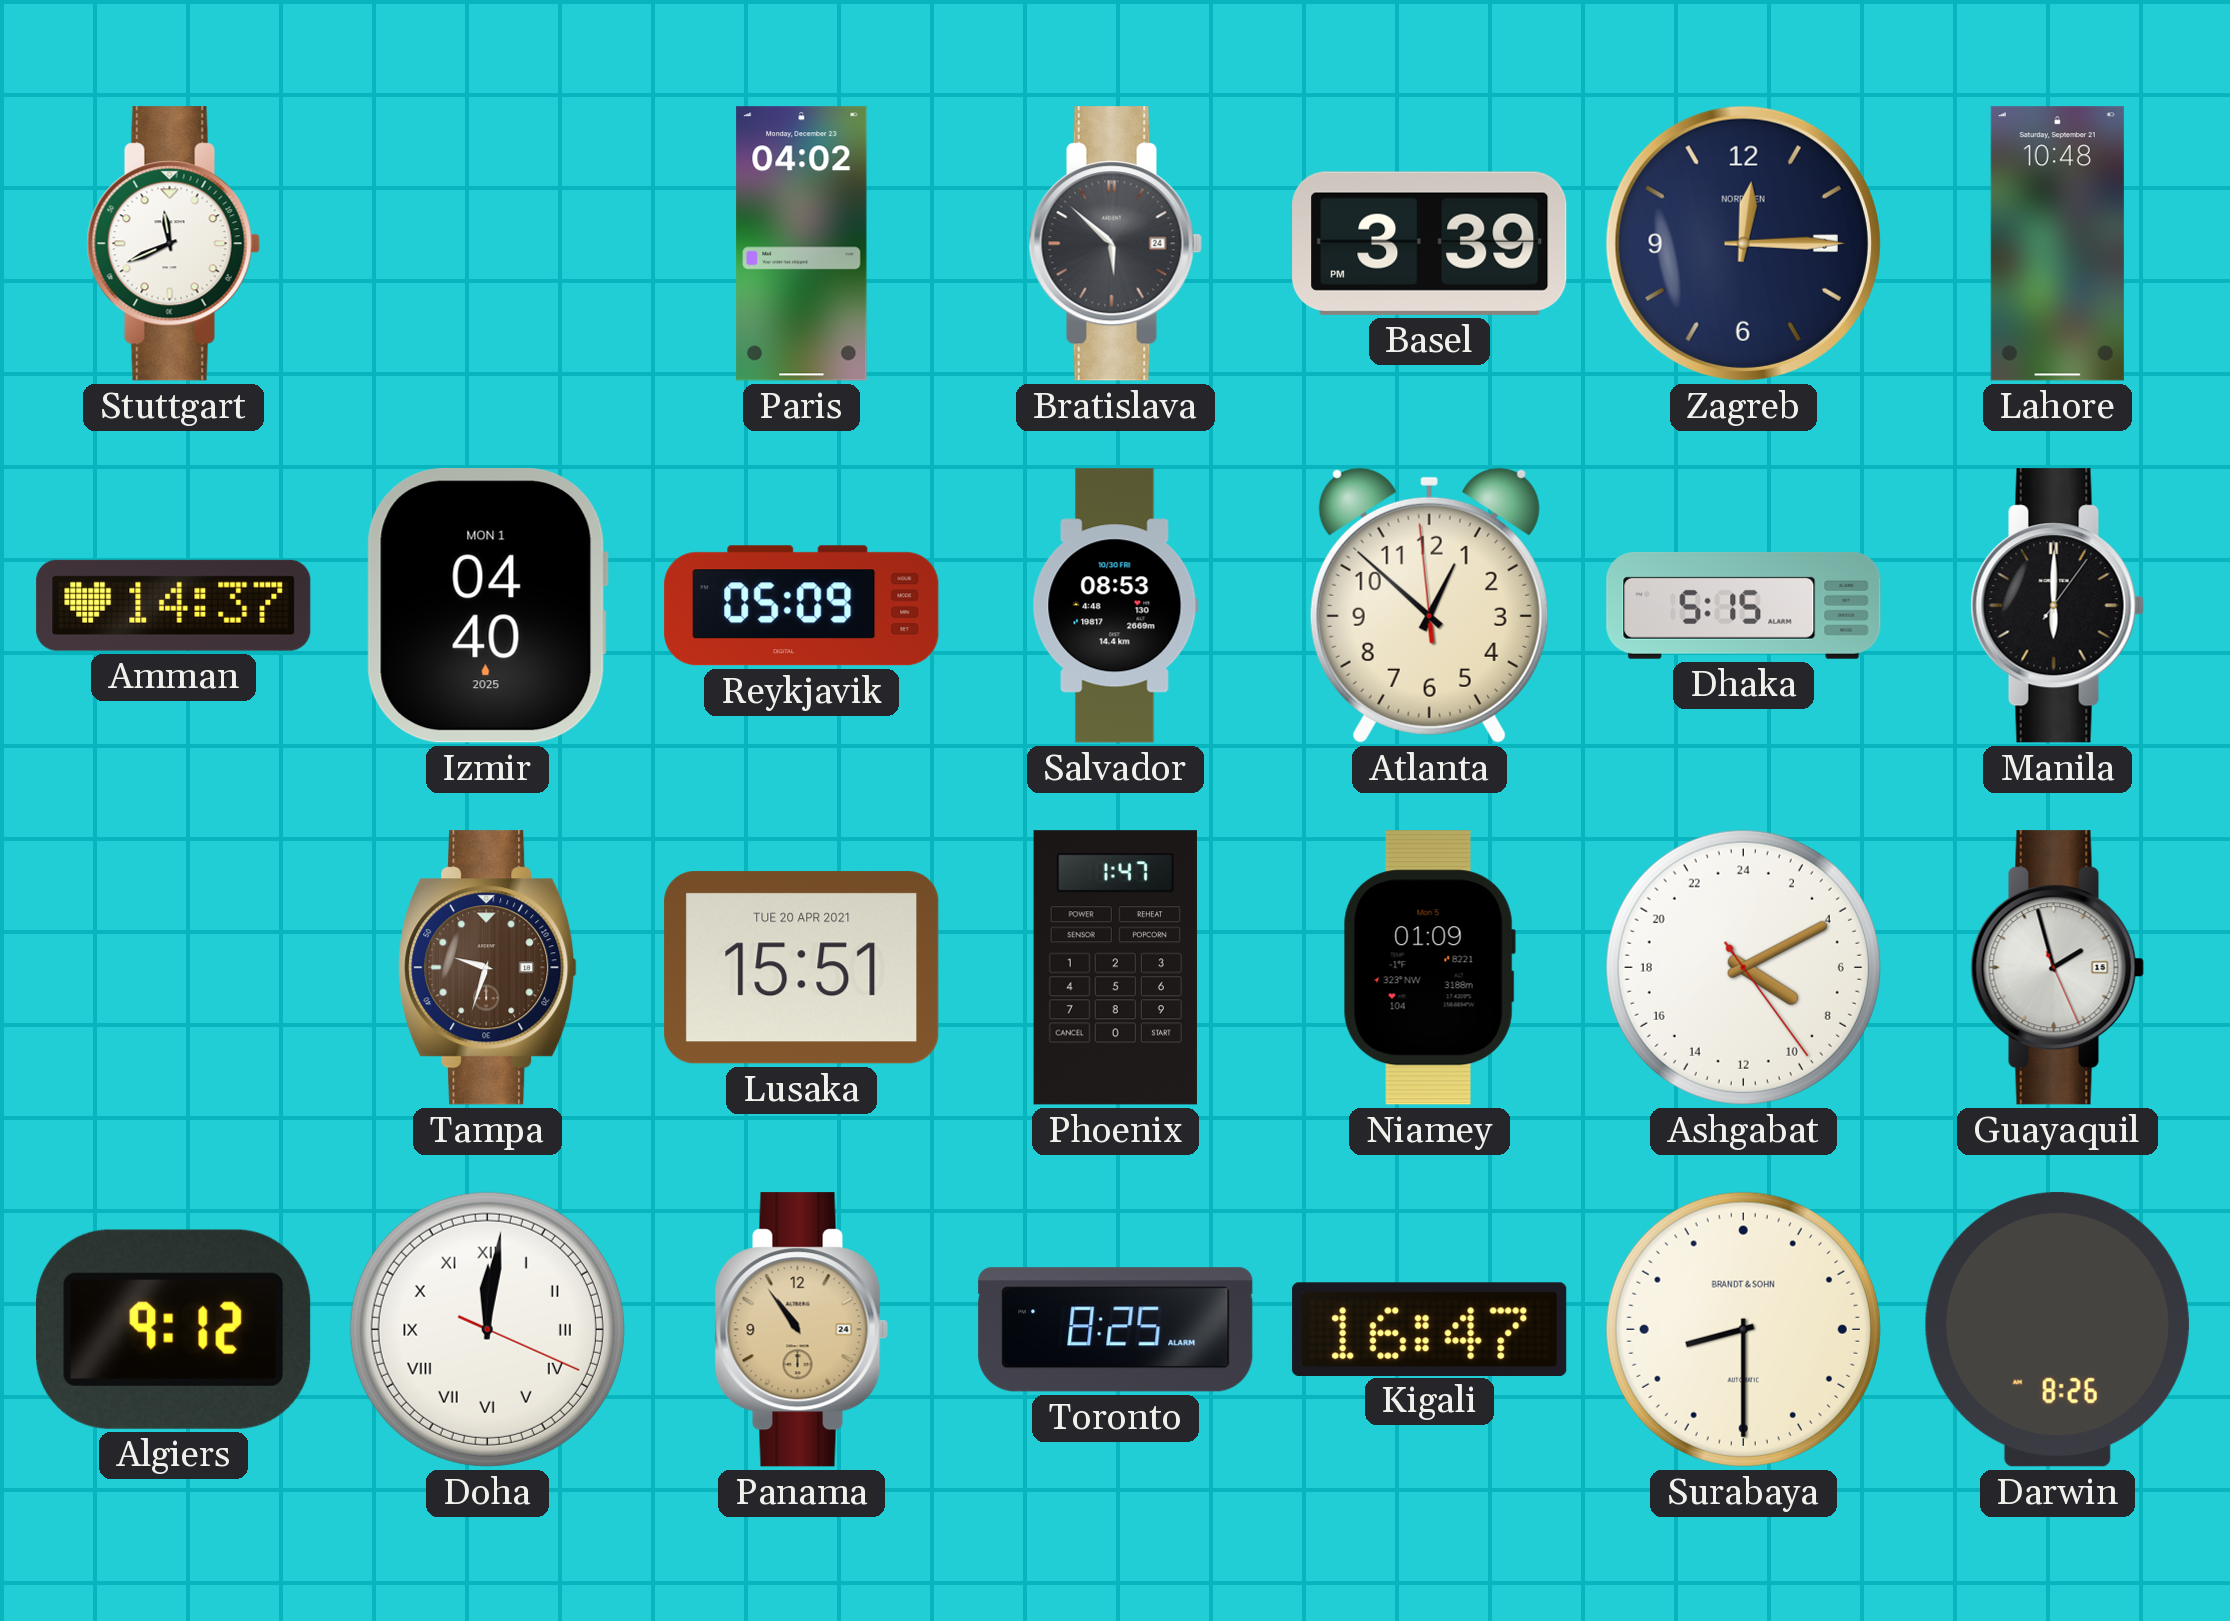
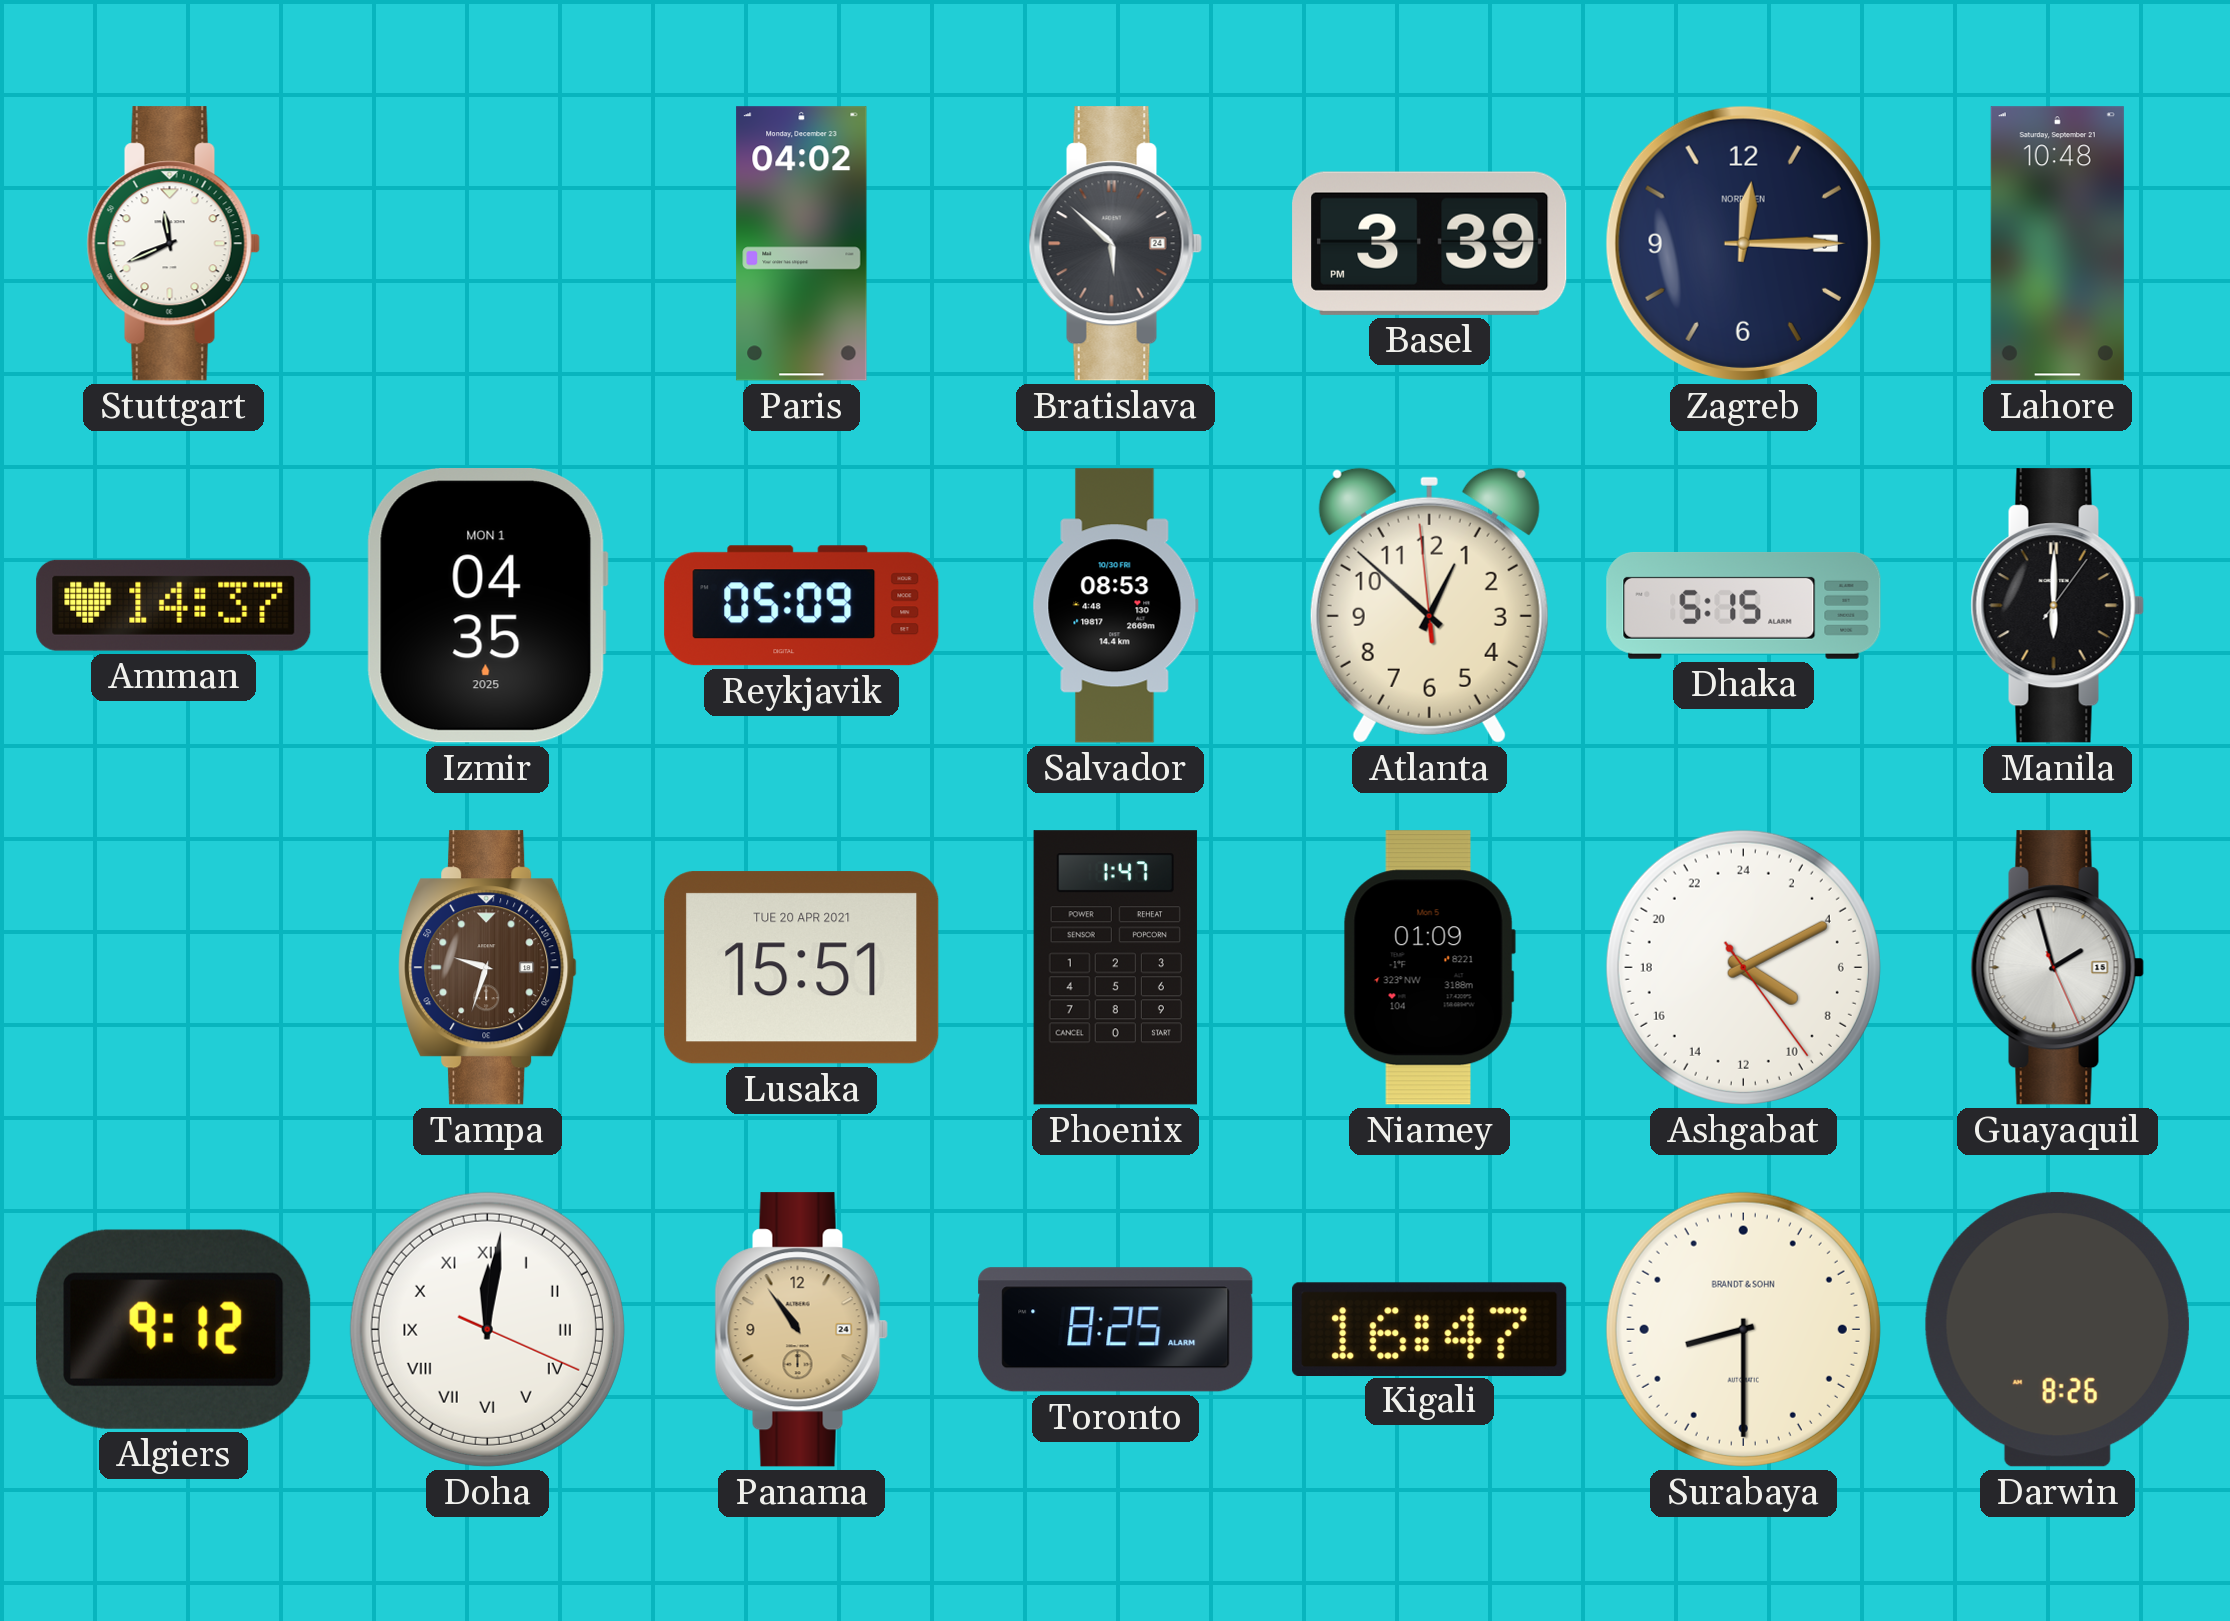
Izmir: 04:40 -> 04:35
